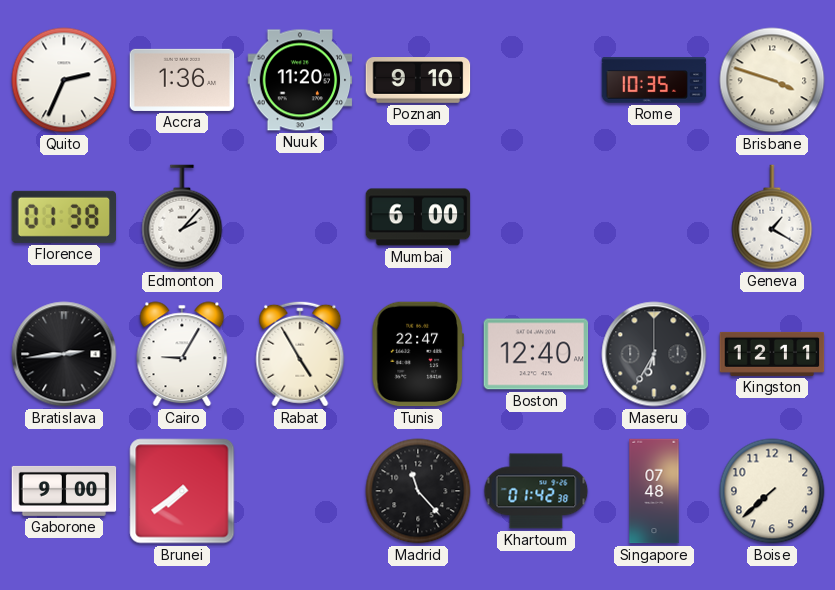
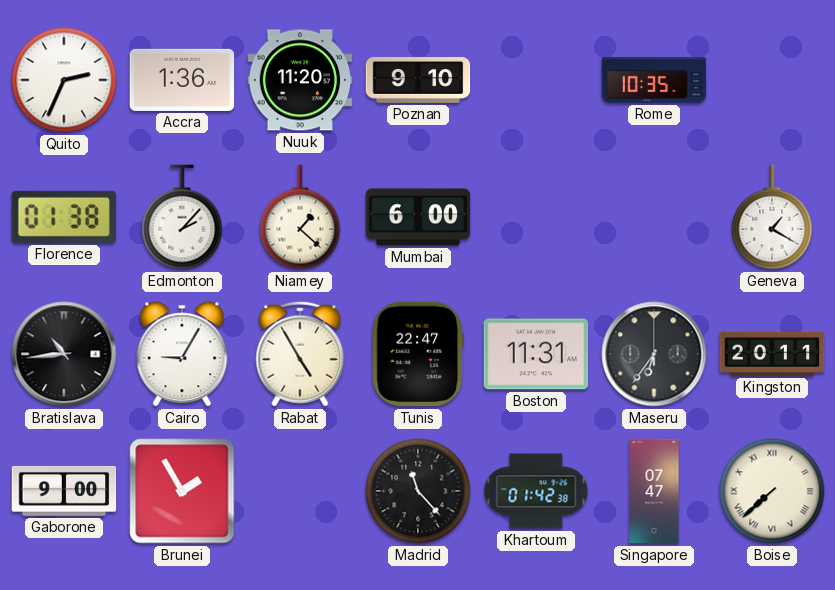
Brisbane: 3:48 -> none
Niamey: none -> 1:22
Bratislava: 2:44 -> 10:44
Boston: 12:40 -> 11:31
Maseru: 6:35 -> 6:36
Kingston: 12:11 -> 20:11
Brunei: 7:39 -> 1:55
Singapore: 07:48 -> 07:47
Boise numerals: Arabic -> Roman
